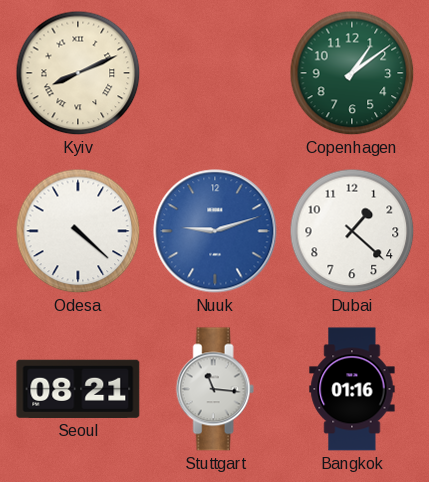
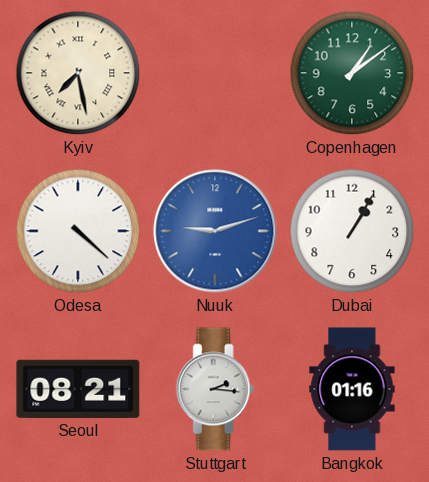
Kyiv: 8:11 -> 7:28
Dubai: 1:22 -> 1:05
Stuttgart: 11:16 -> 2:16
